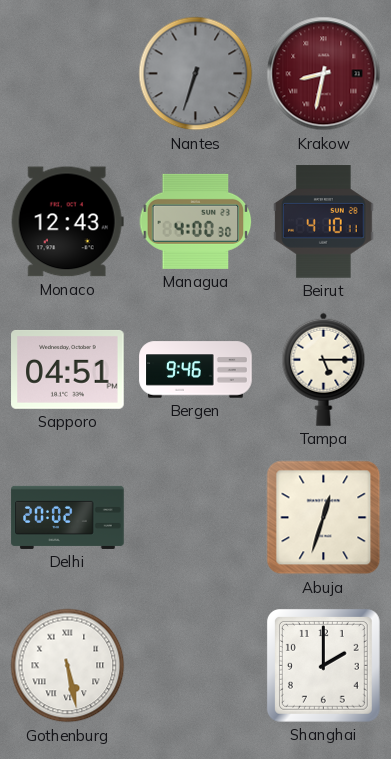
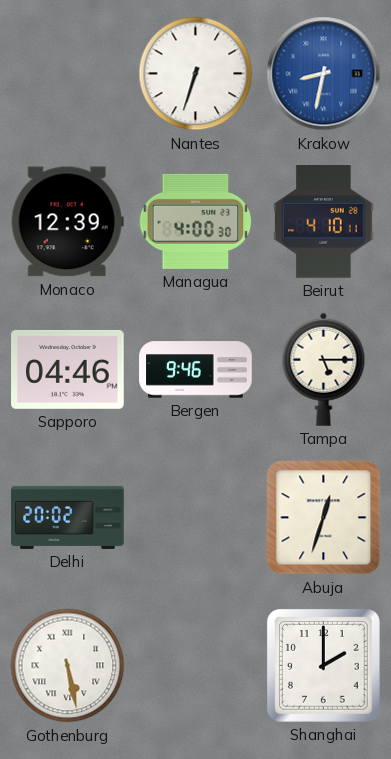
Nantes dial: grey -> white
Krakow dial: burgundy -> blue
Monaco: 12:43 -> 12:39
Sapporo: 04:51 -> 04:46
